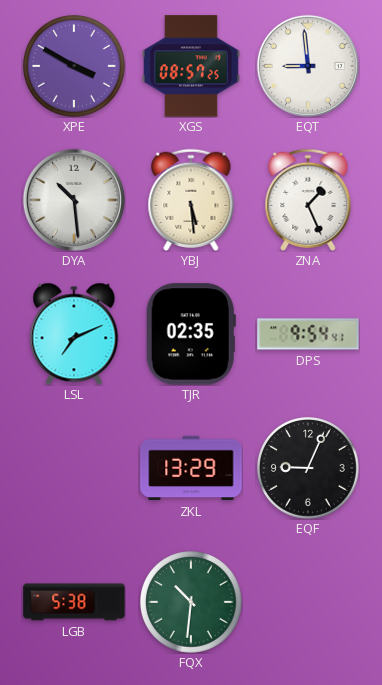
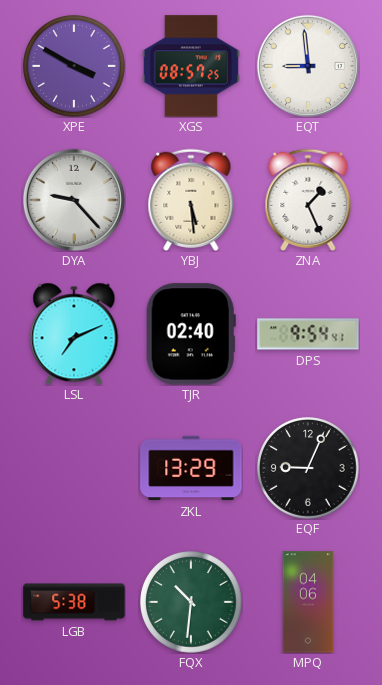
DYA: 10:29 -> 9:23
TJR: 02:35 -> 02:40
MPQ: none -> 04:06
